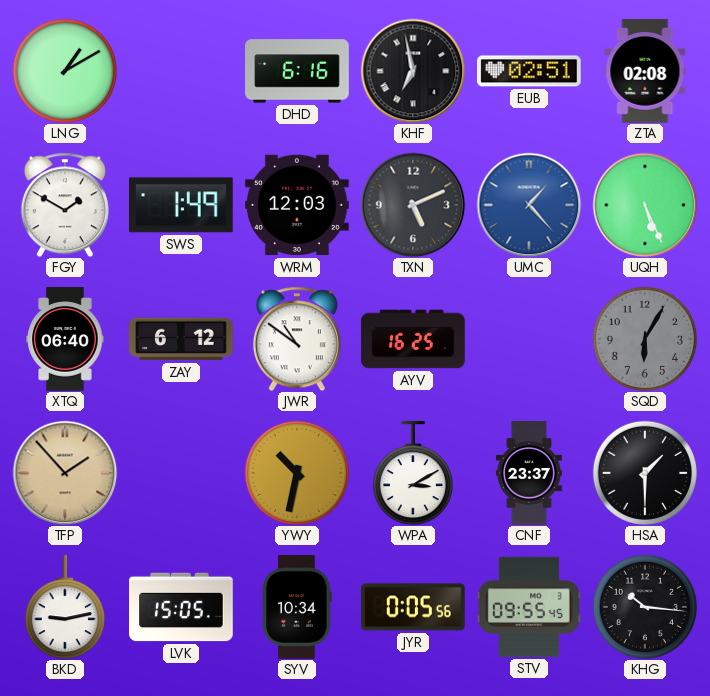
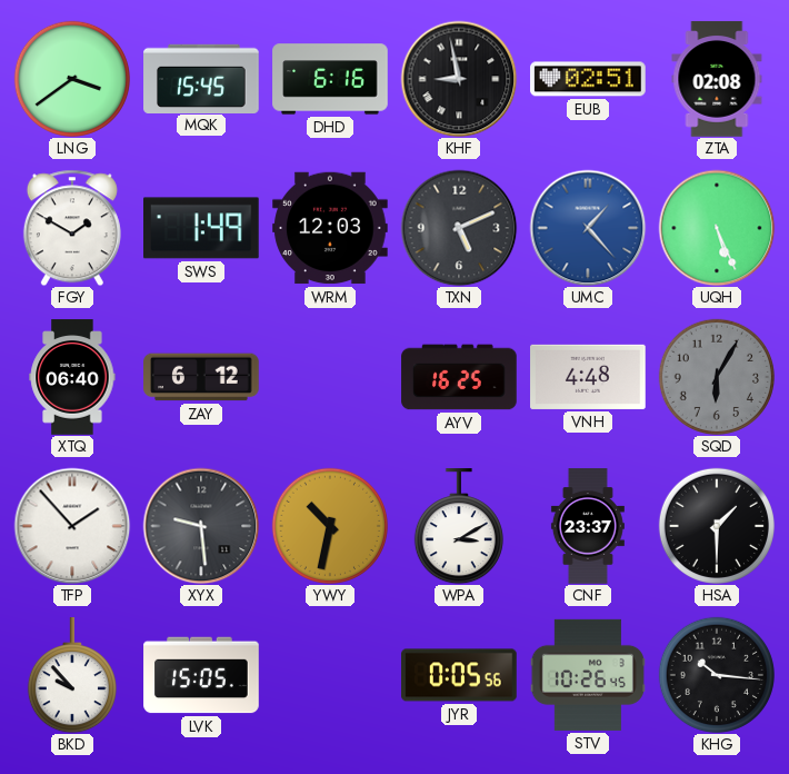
LNG: 1:10 -> 3:39
MQK: none -> 15:45
KHF: 6:58 -> 8:58
JWR: 10:51 -> none
VNH: none -> 4:48
TFP dial: champagne -> white
XYX: none -> 9:29
BKD: 9:13 -> 9:53
SYV: 10:34 -> none
STV: 09:55 -> 10:26
